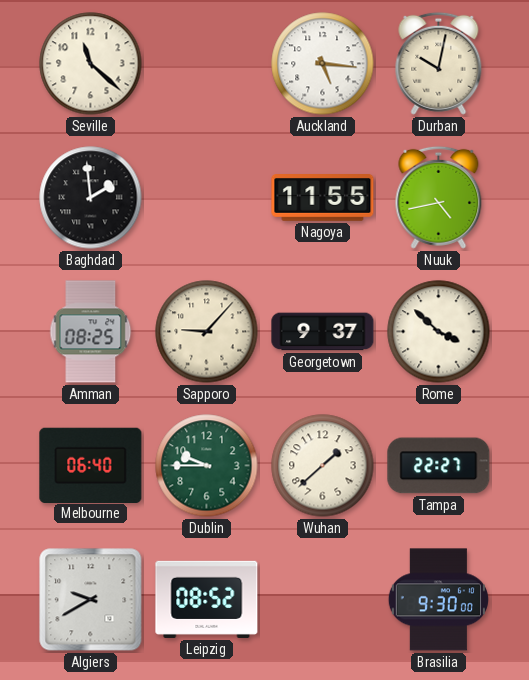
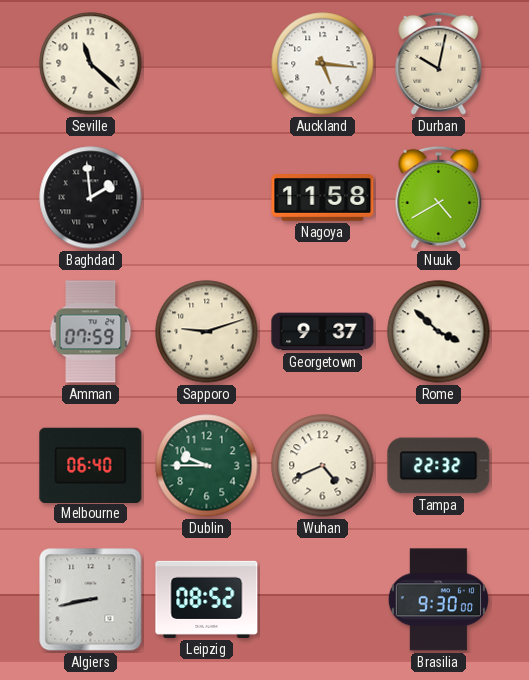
Nagoya: 11:55 -> 11:58
Nuuk: 4:43 -> 4:40
Amman: 08:25 -> 07:59
Sapporo: 9:07 -> 9:12
Wuhan: 1:38 -> 4:41
Tampa: 22:27 -> 22:32
Algiers: 9:40 -> 8:43
